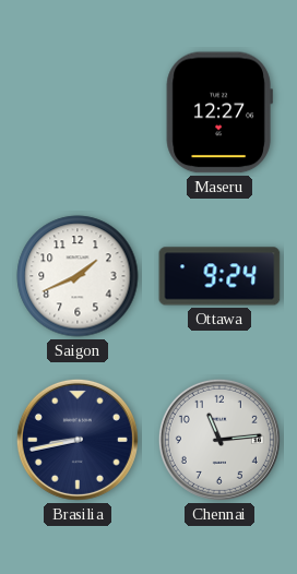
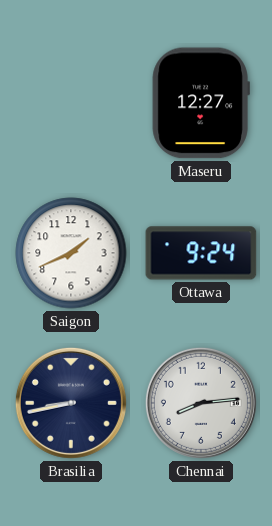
Chennai: 11:14 -> 8:14
